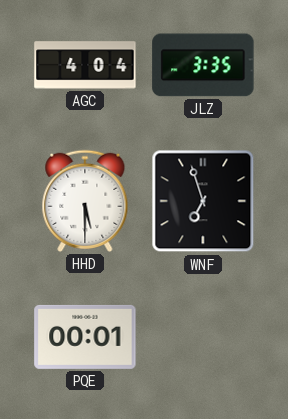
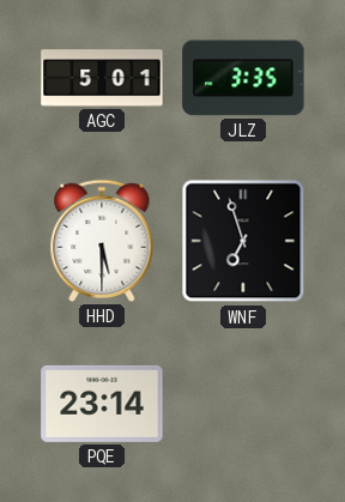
AGC: 4:04 -> 5:01
PQE: 00:01 -> 23:14
